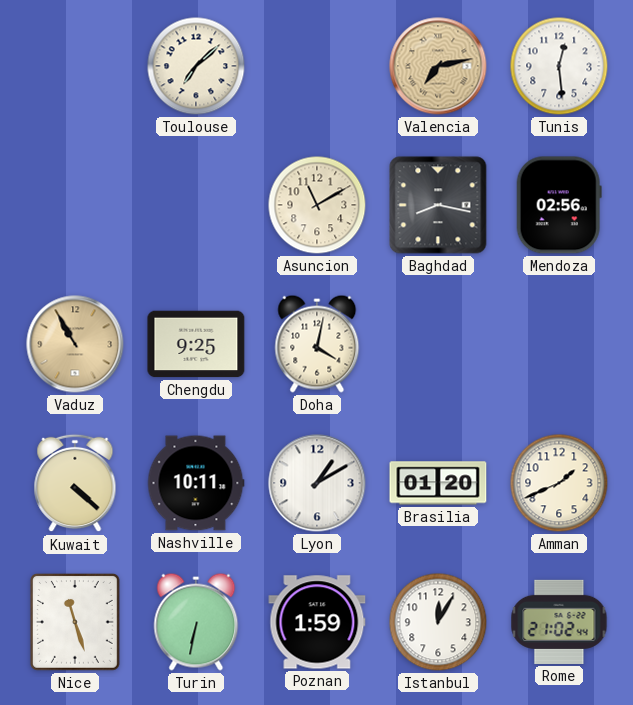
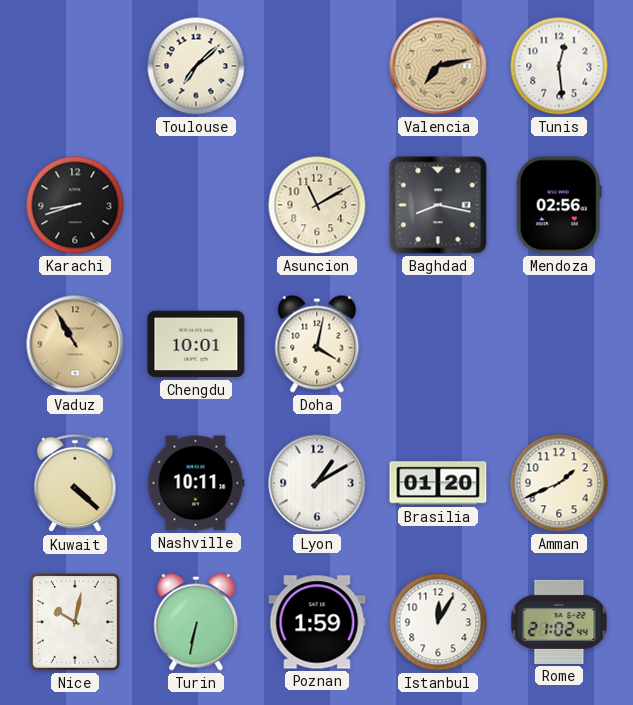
Karachi: none -> 8:42
Chengdu: 9:25 -> 10:01
Nice: 11:27 -> 10:02
